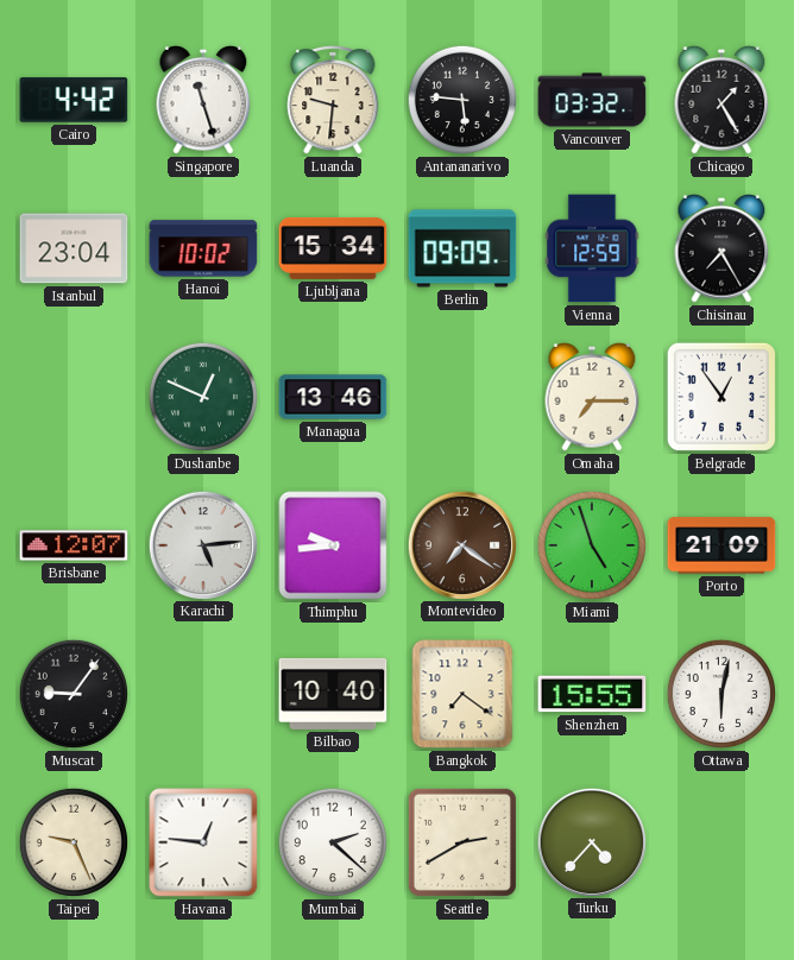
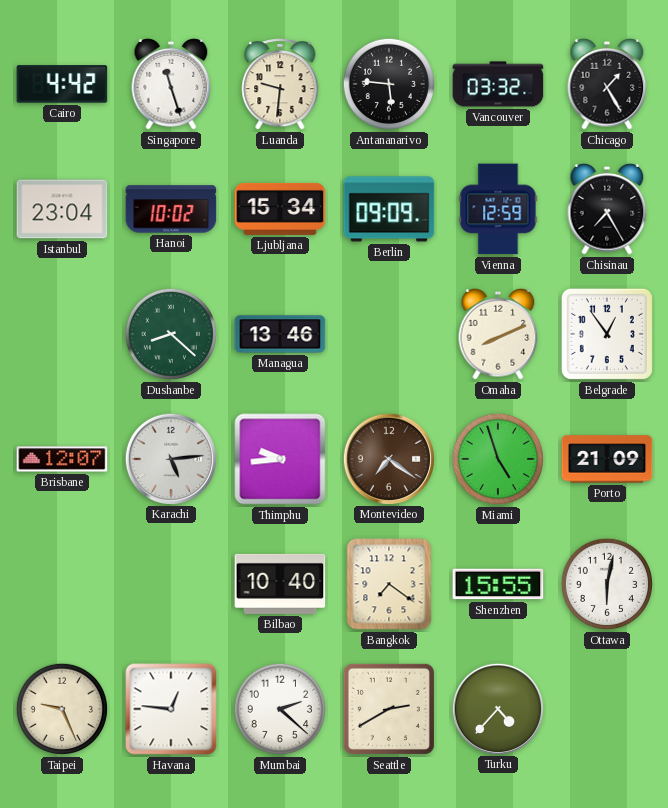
Dushanbe: 12:49 -> 8:22
Omaha: 7:15 -> 8:11
Muscat: 9:06 -> none
